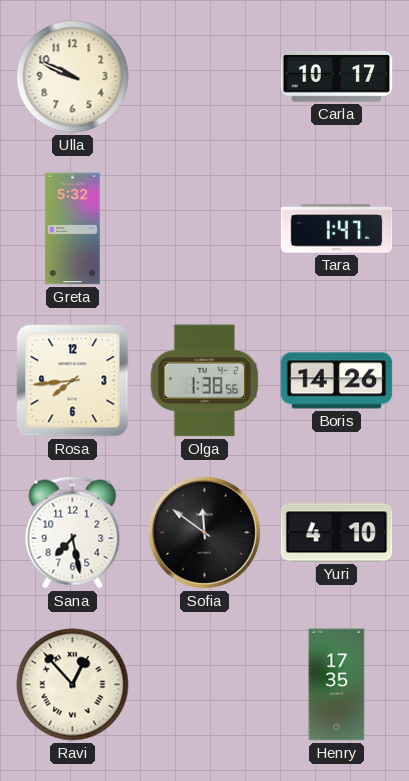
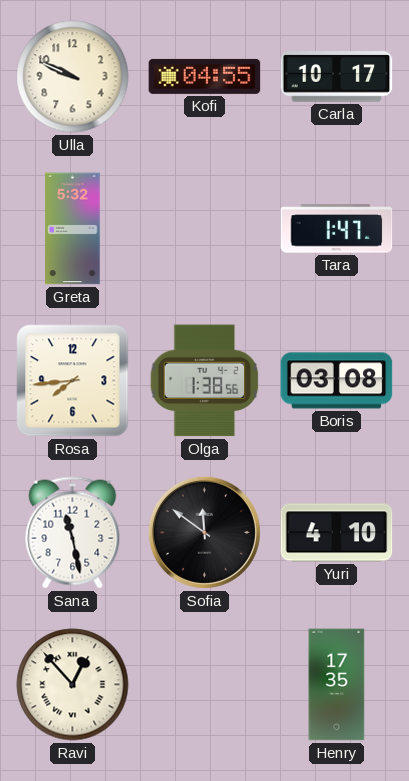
Kofi: none -> 04:55
Boris: 14:26 -> 03:08
Sana: 7:28 -> 11:28
